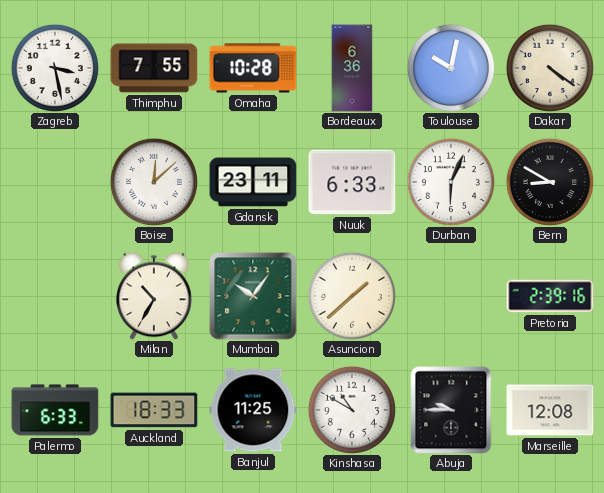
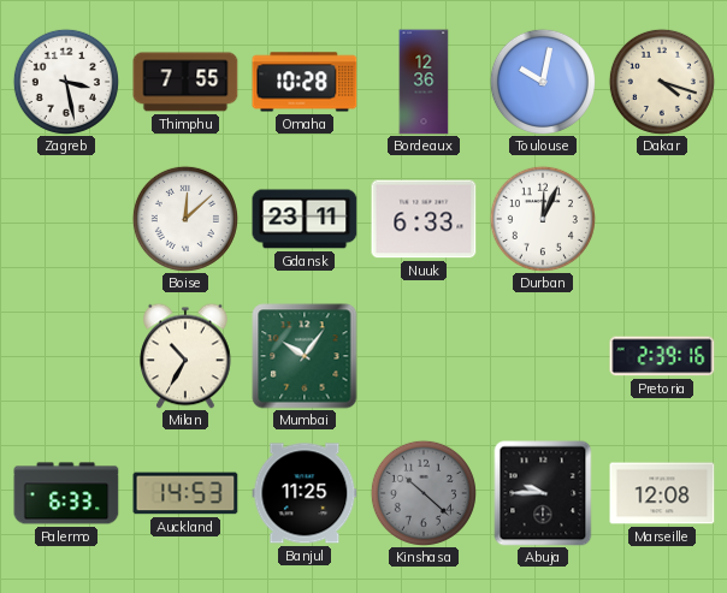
Bordeaux: 6:36 -> 12:36
Dakar: 4:21 -> 4:18
Durban: 6:04 -> 12:04
Bern: 8:50 -> none
Asuncion: 1:38 -> none
Auckland: 18:33 -> 14:53
Kinshasa: 10:50 -> 10:22
Kinshasa dial: white -> grey
